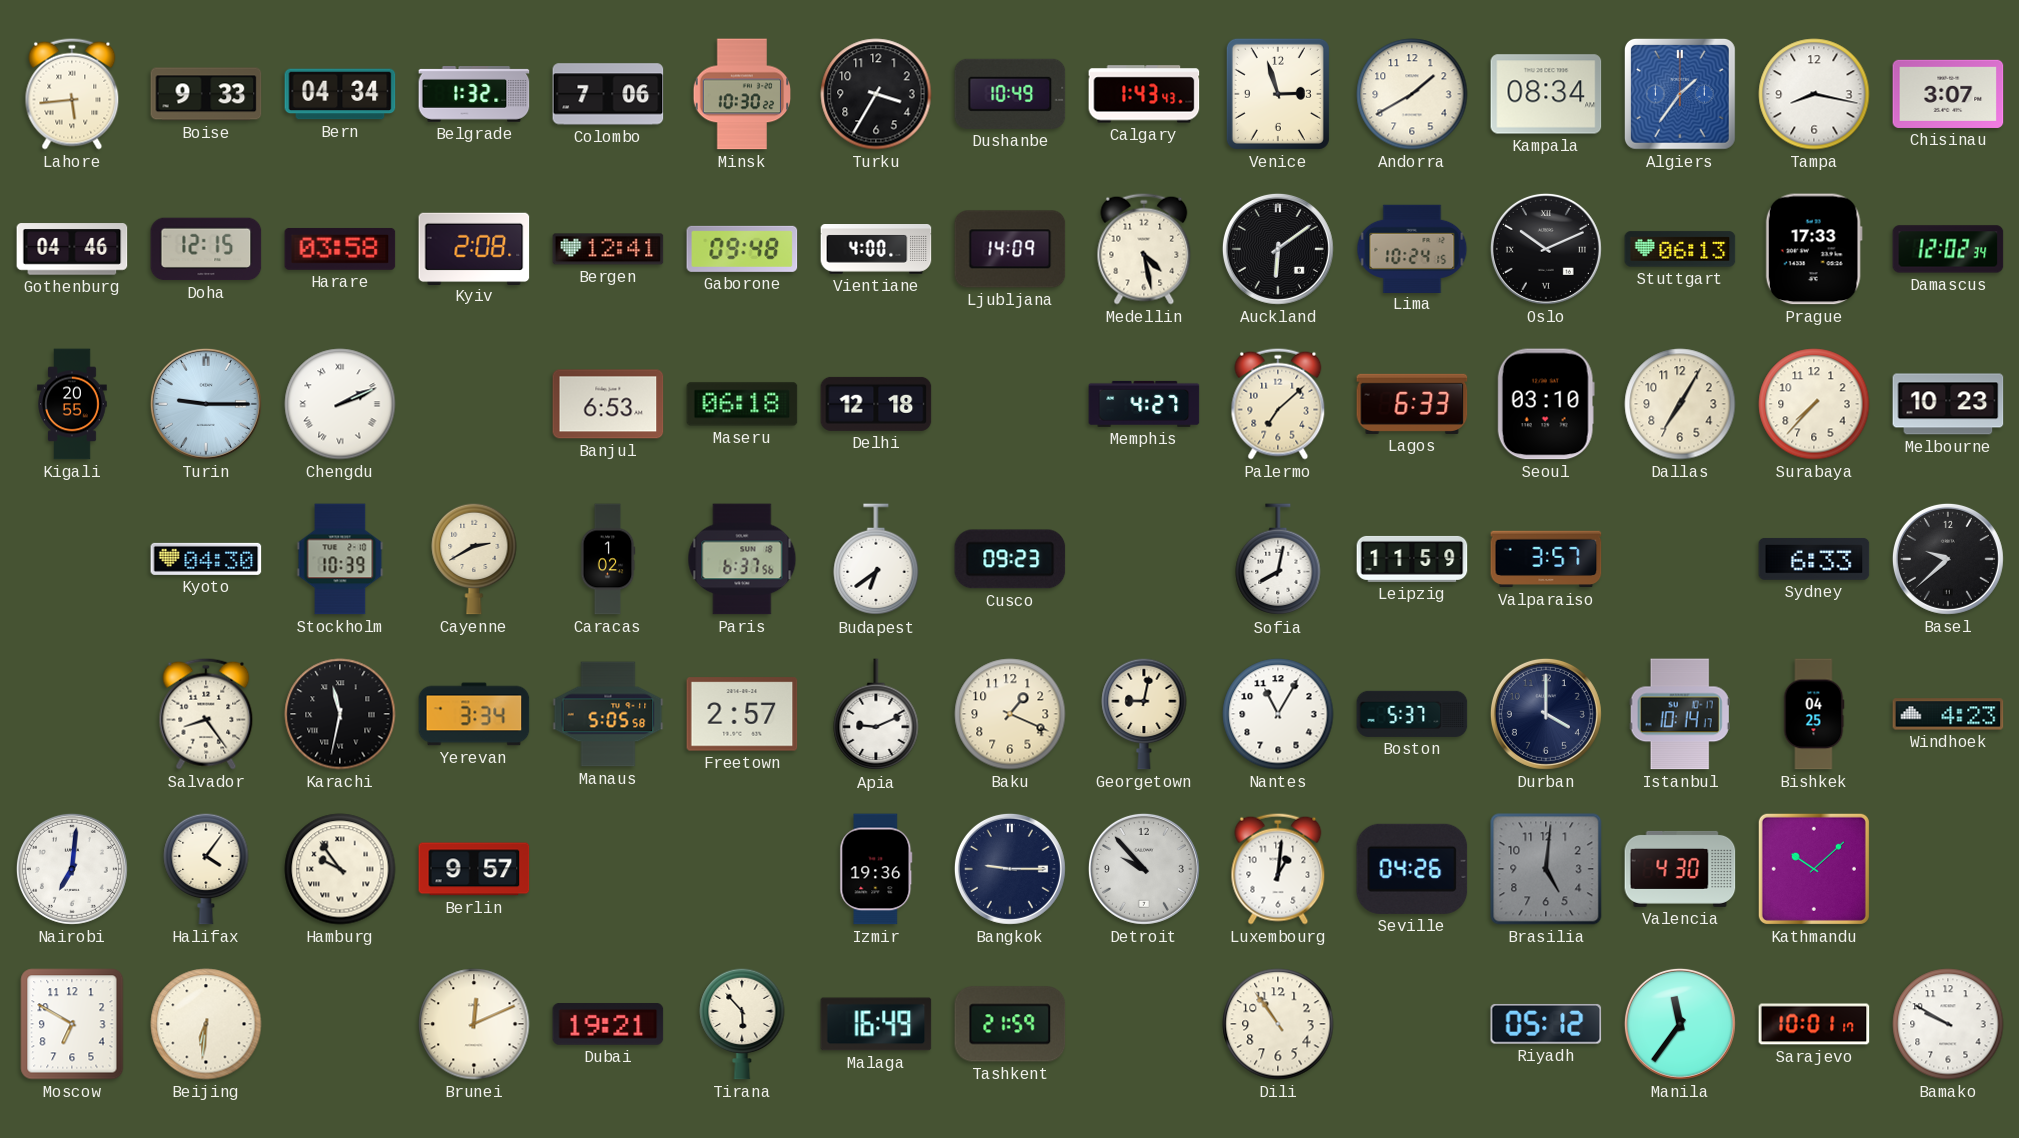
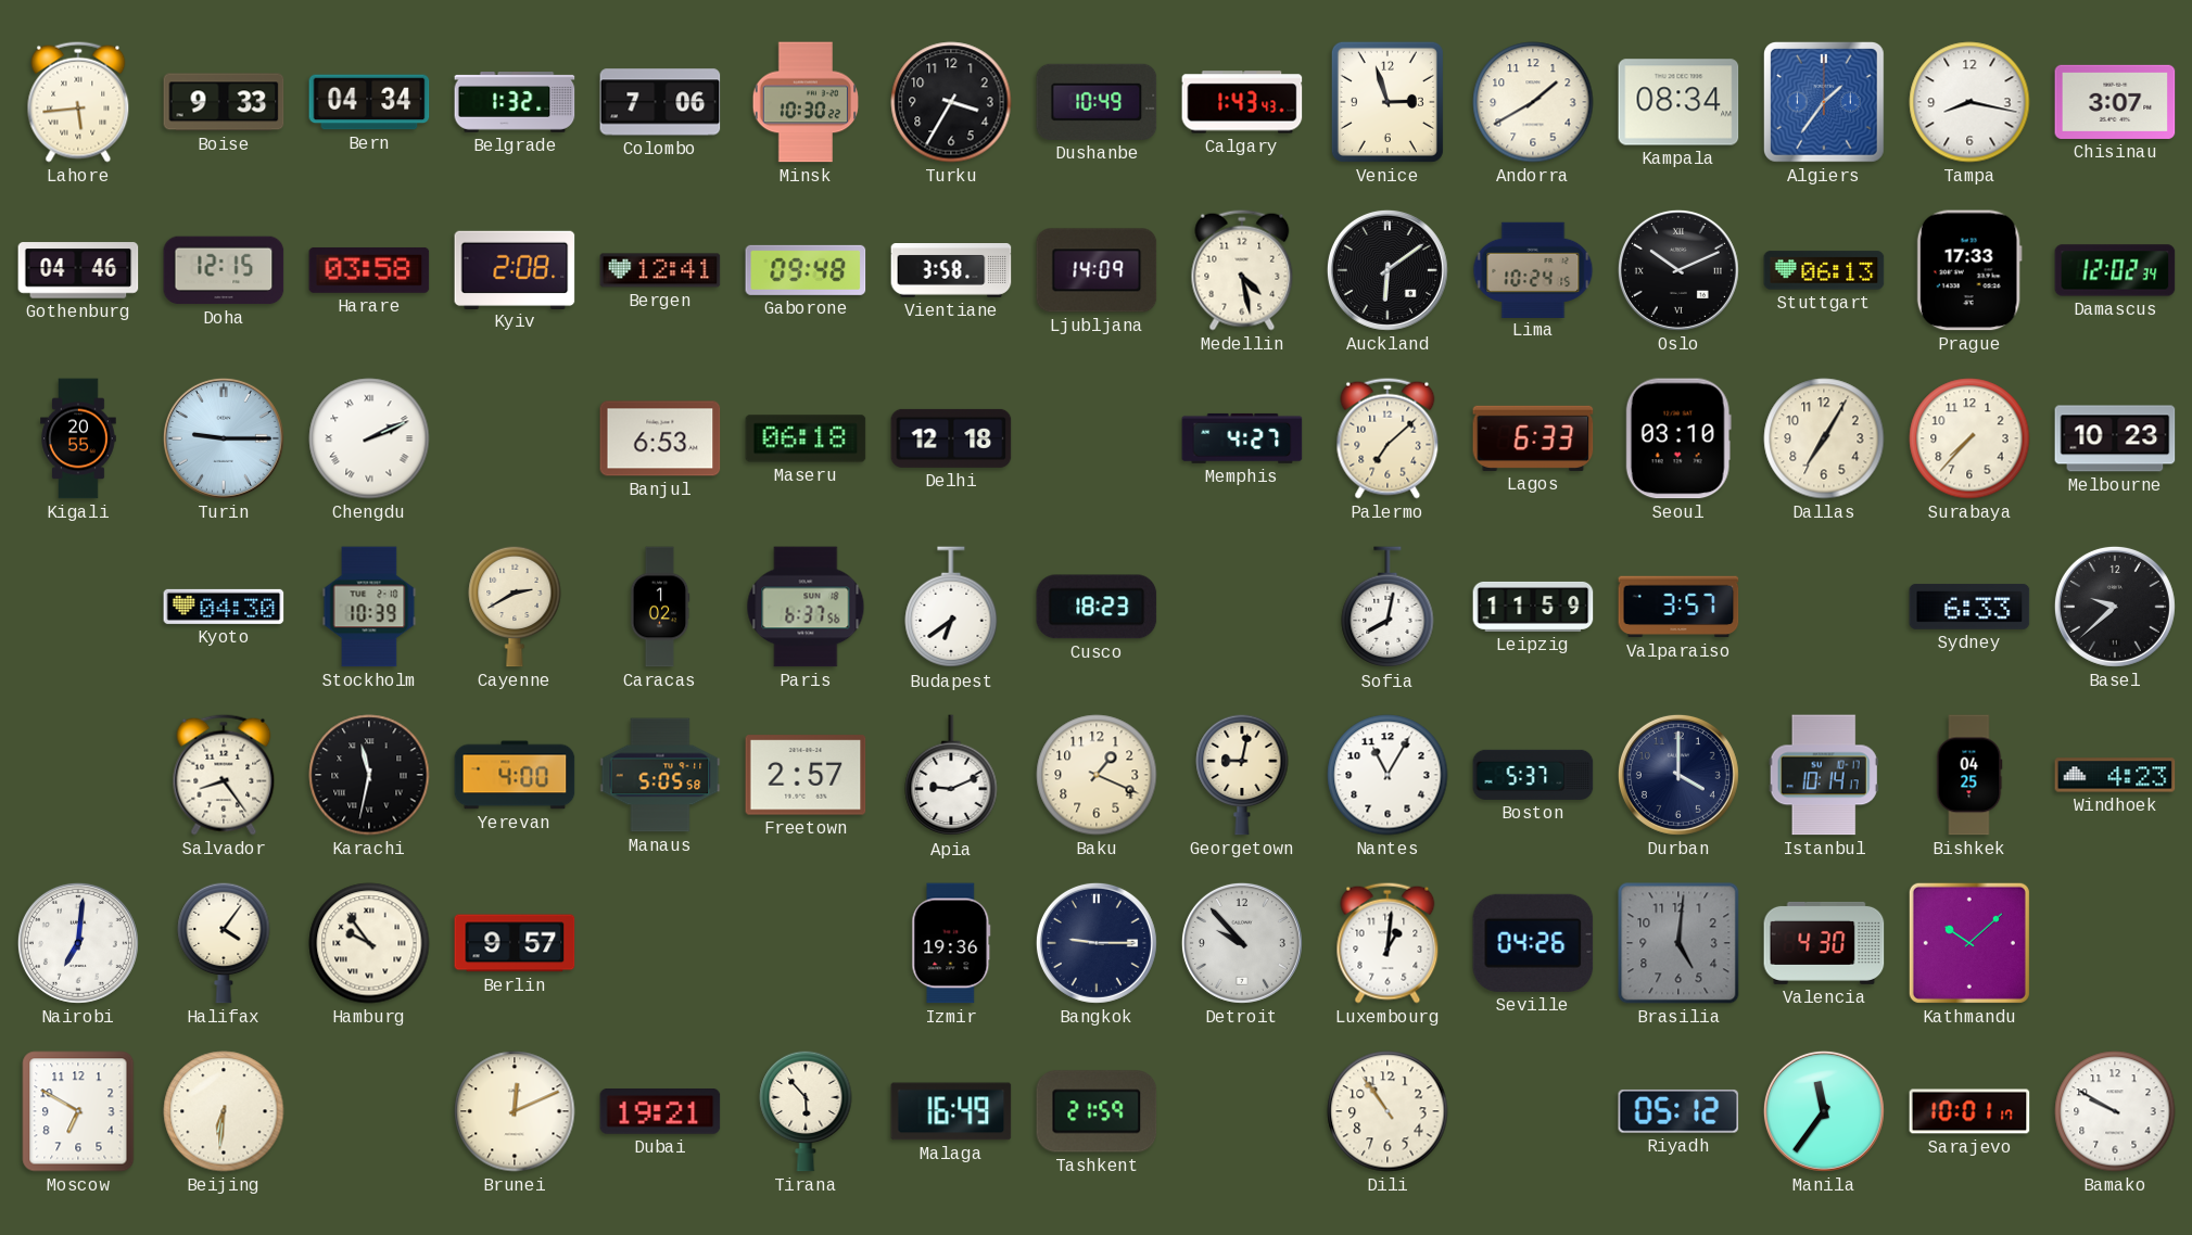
Vientiane: 4:00 -> 3:58
Cusco: 09:23 -> 18:23
Yerevan: 3:34 -> 4:00
